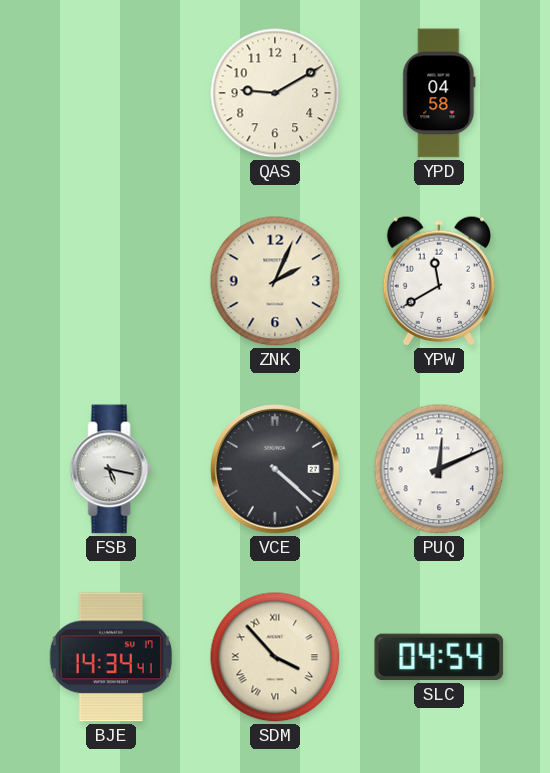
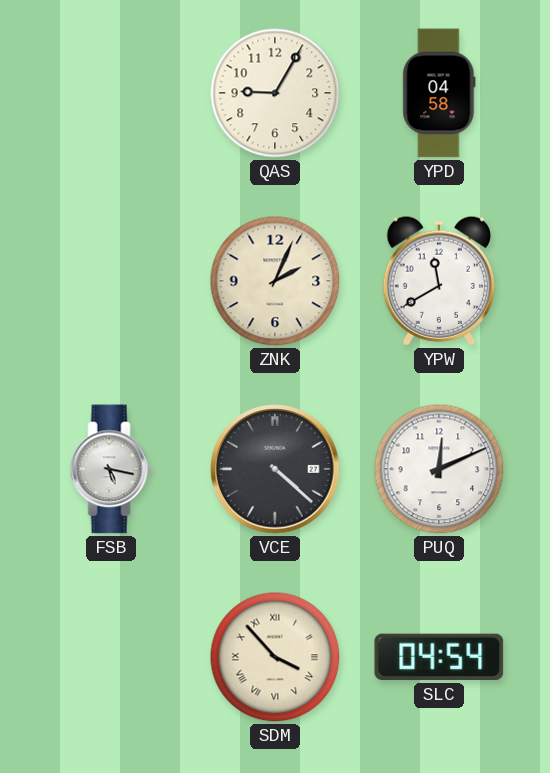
QAS: 9:10 -> 9:05
BJE: 14:34 -> none
